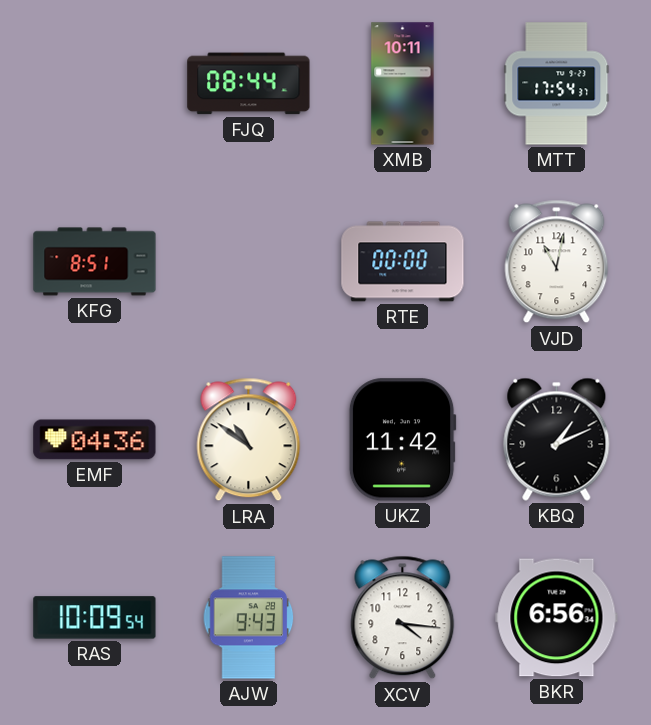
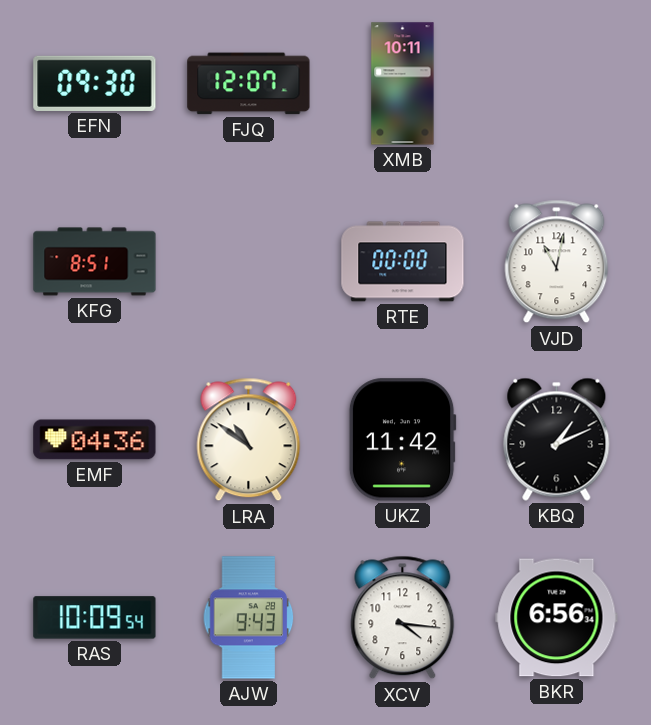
EFN: none -> 09:30
FJQ: 08:44 -> 12:07
MTT: 17:54 -> none
